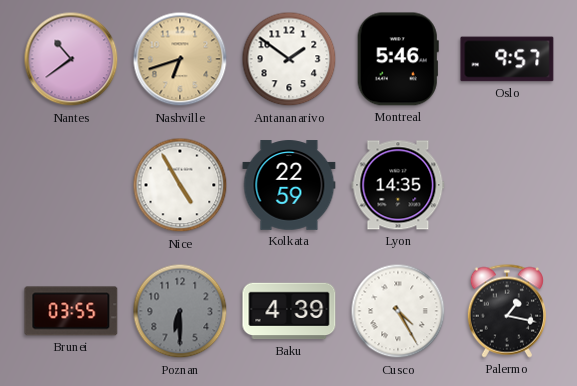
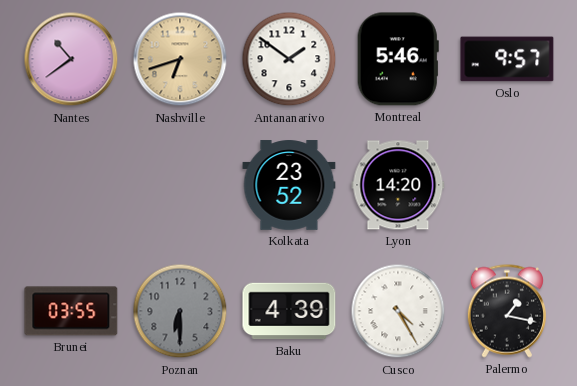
Nice: 4:55 -> none
Kolkata: 22:59 -> 23:52
Lyon: 14:35 -> 14:20
